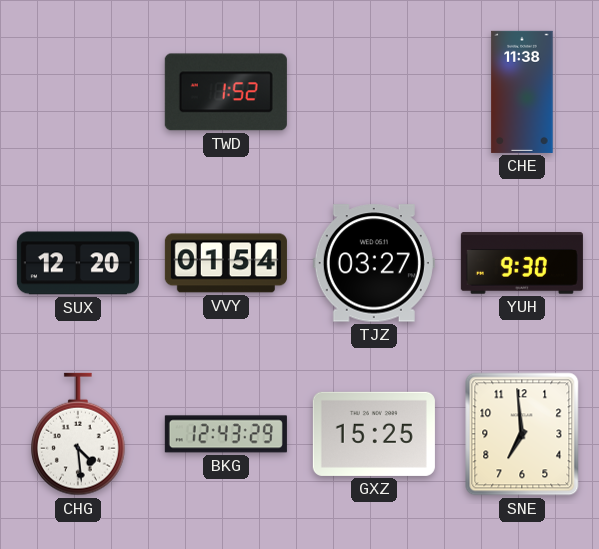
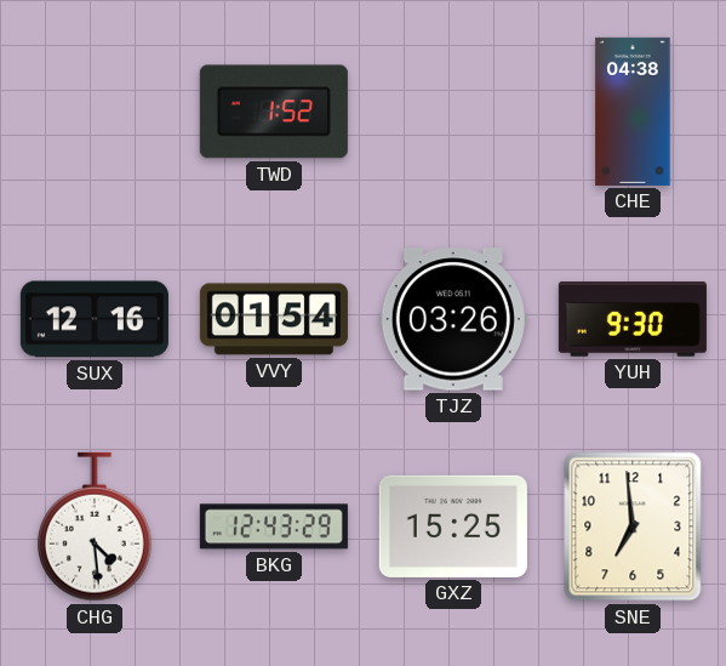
CHE: 11:38 -> 04:38
SUX: 12:20 -> 12:16
TJZ: 03:27 -> 03:26
